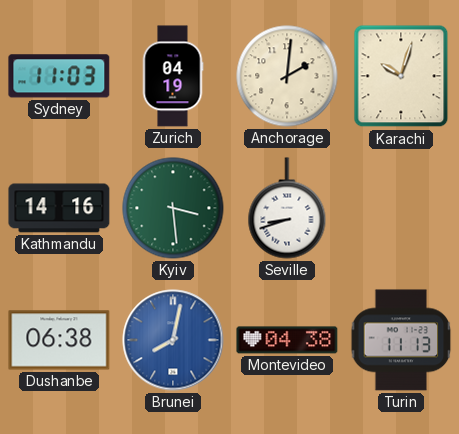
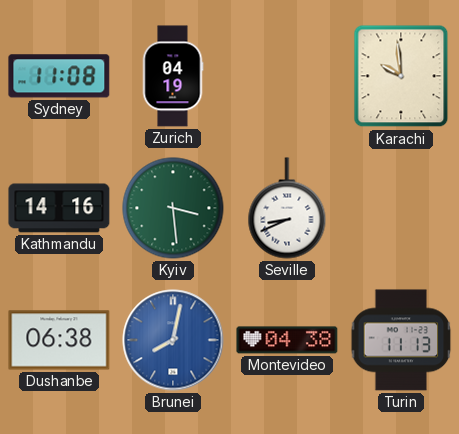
Sydney: 11:03 -> 11:08
Anchorage: 2:01 -> none
Karachi: 10:03 -> 9:59
Seville: 8:42 -> 8:41
